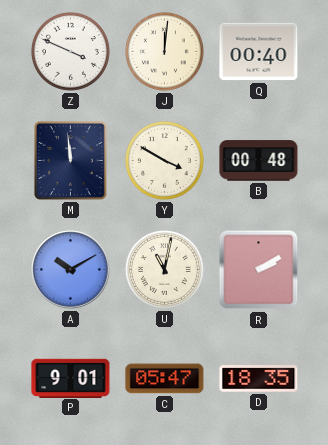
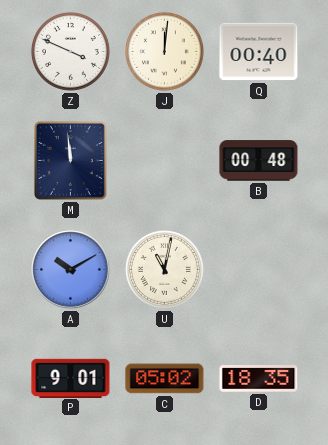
Y: 3:50 -> none
R: 2:10 -> none
C: 05:47 -> 05:02
